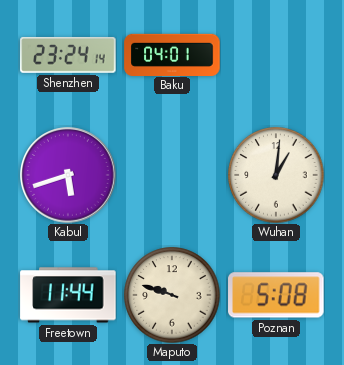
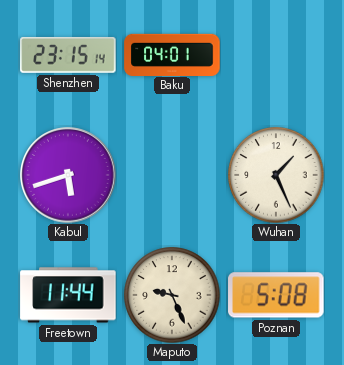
Shenzhen: 23:24 -> 23:15
Wuhan: 1:01 -> 1:26
Maputo: 9:48 -> 9:26
